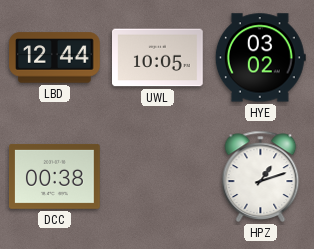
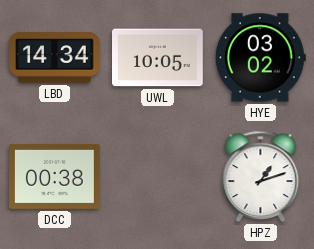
LBD: 12:44 -> 14:34
